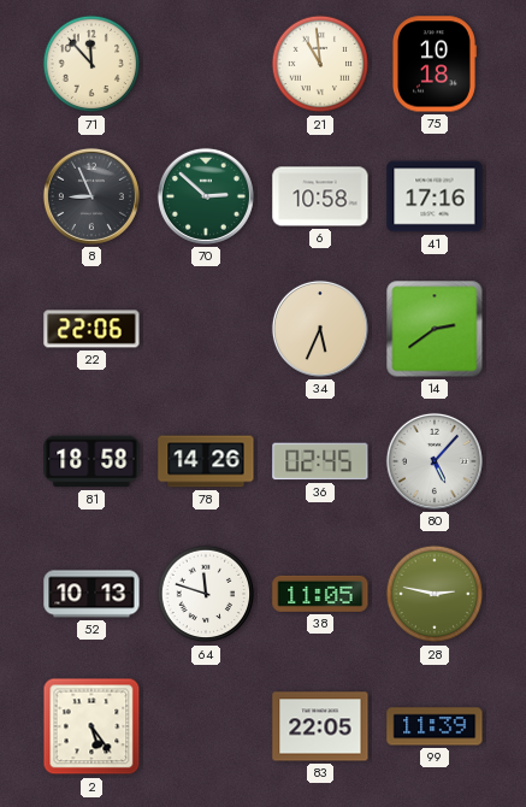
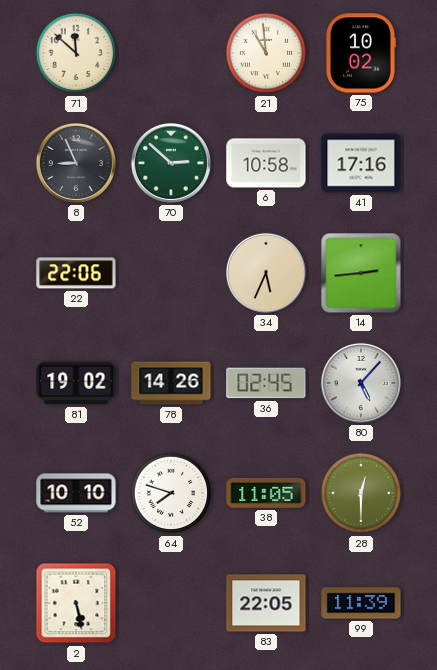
71: 11:53 -> 11:52
75: 10:18 -> 10:02
14: 2:39 -> 2:44
81: 18:58 -> 19:02
52: 10:13 -> 10:10
64: 11:48 -> 7:48
28: 2:47 -> 12:30
2: 5:24 -> 5:28
